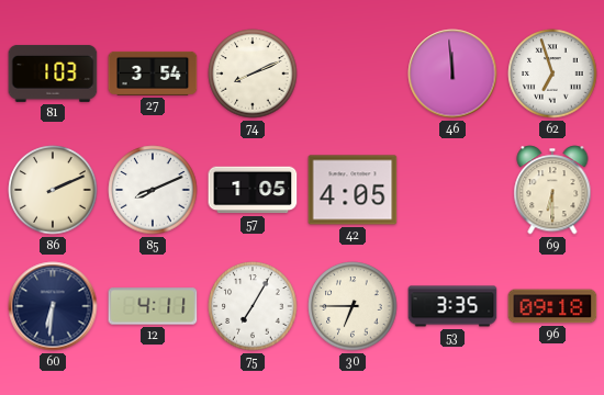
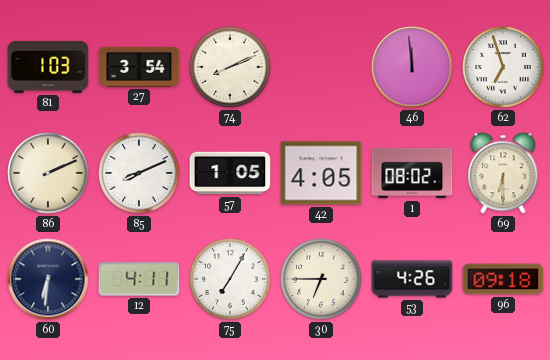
1: none -> 08:02
53: 3:35 -> 4:26
